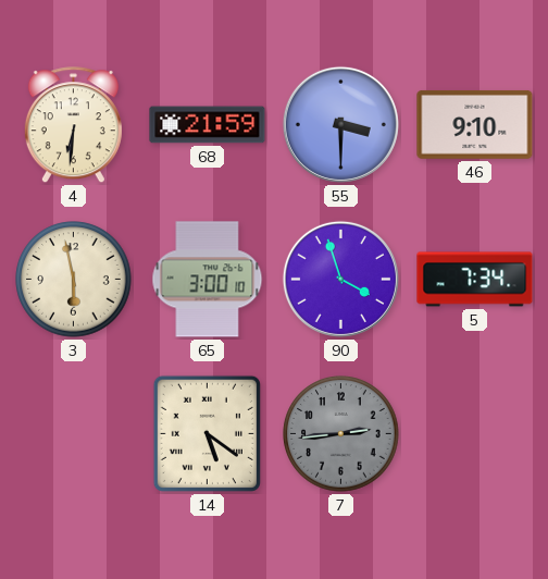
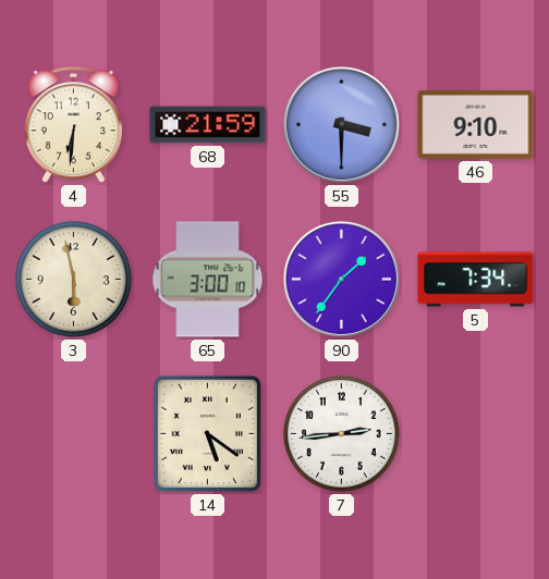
90: 3:57 -> 1:36
7 dial: grey -> white
